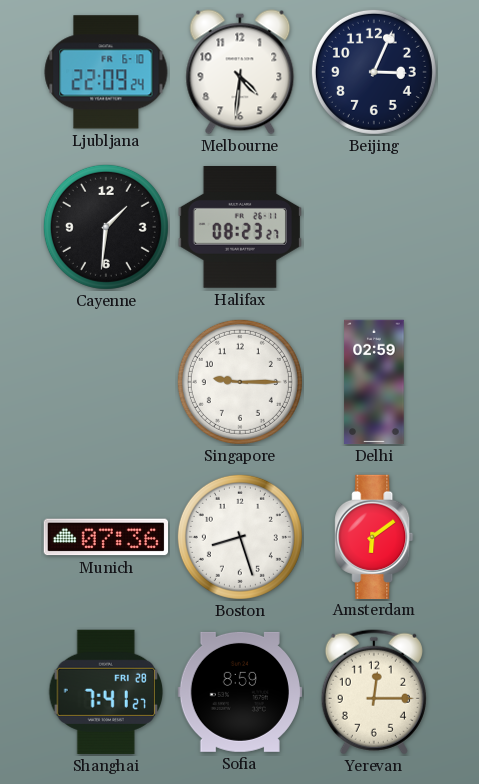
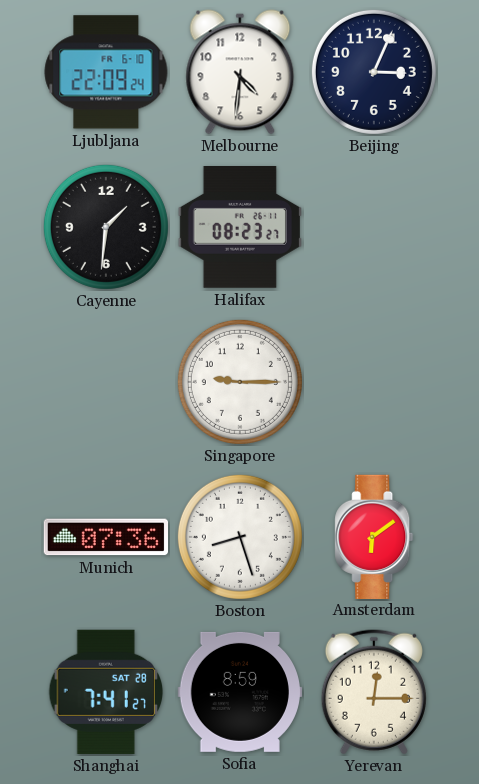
Delhi: 02:59 -> none
Shanghai date: FRI 28 -> SAT 28
